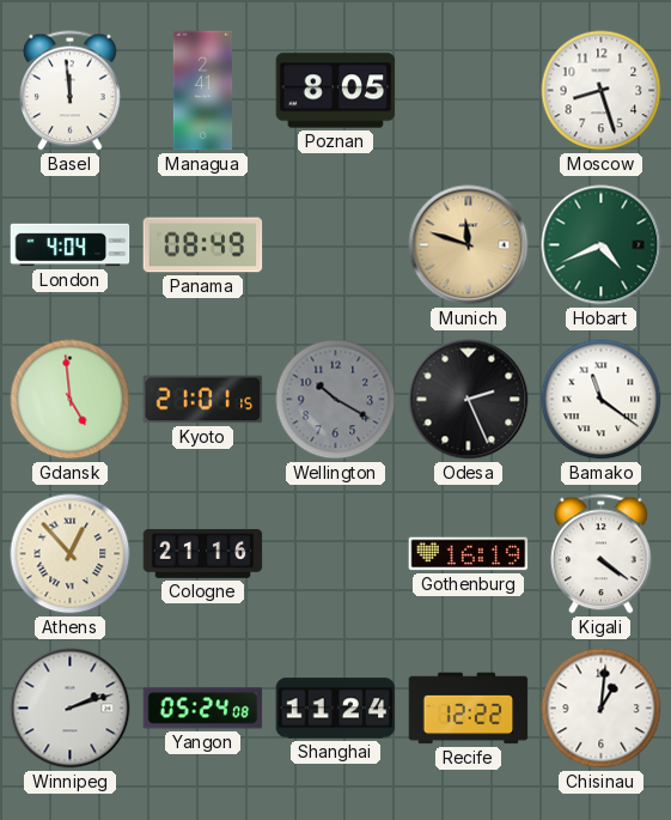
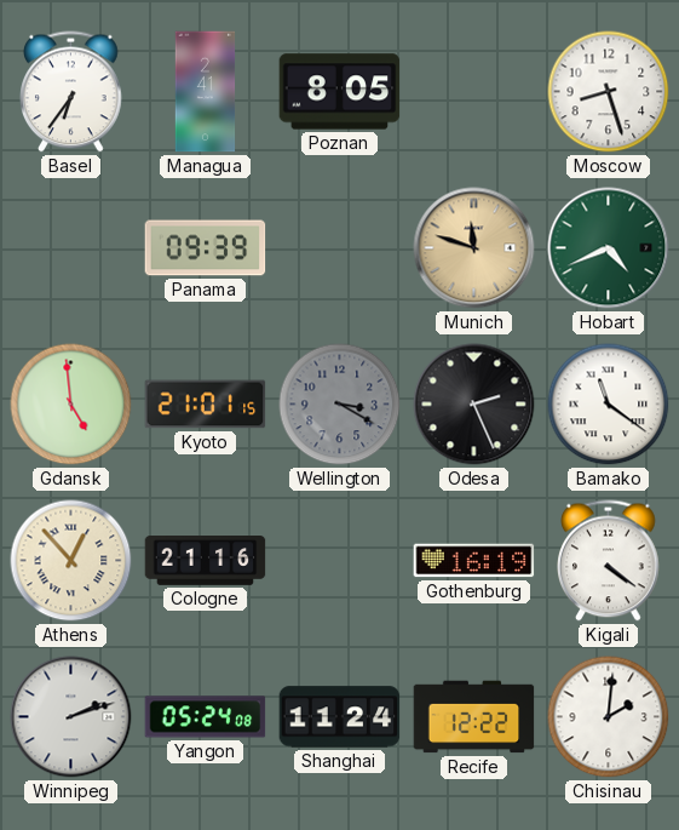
Basel: 11:59 -> 6:36
London: 4:04 -> none
Panama: 08:49 -> 09:39
Wellington: 10:20 -> 3:20
Chisinau: 1:01 -> 2:01
